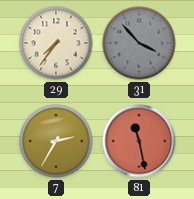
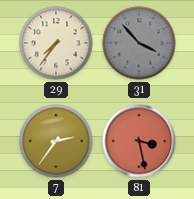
7: 2:35 -> 2:36
81: 11:28 -> 3:28
